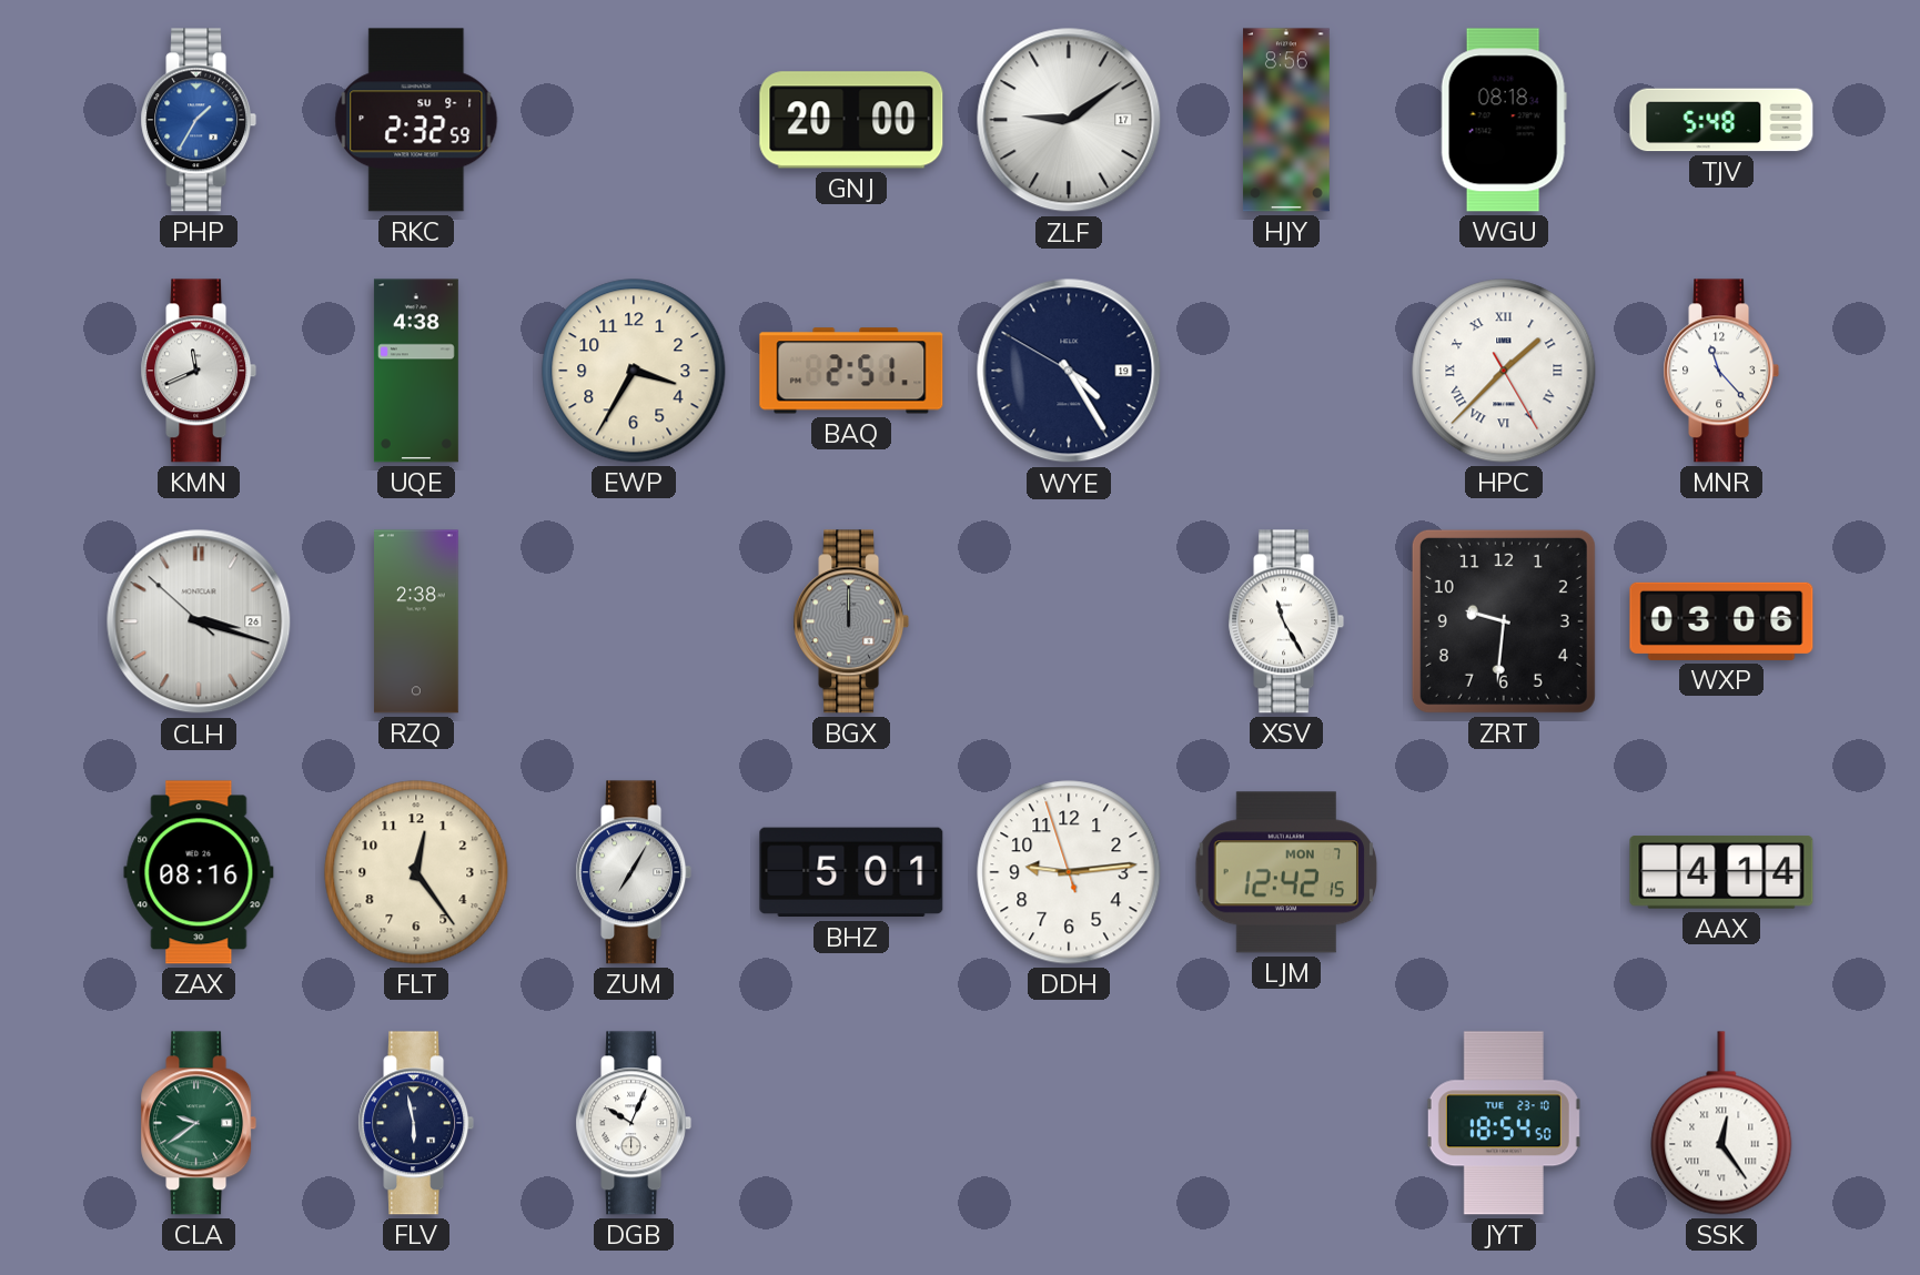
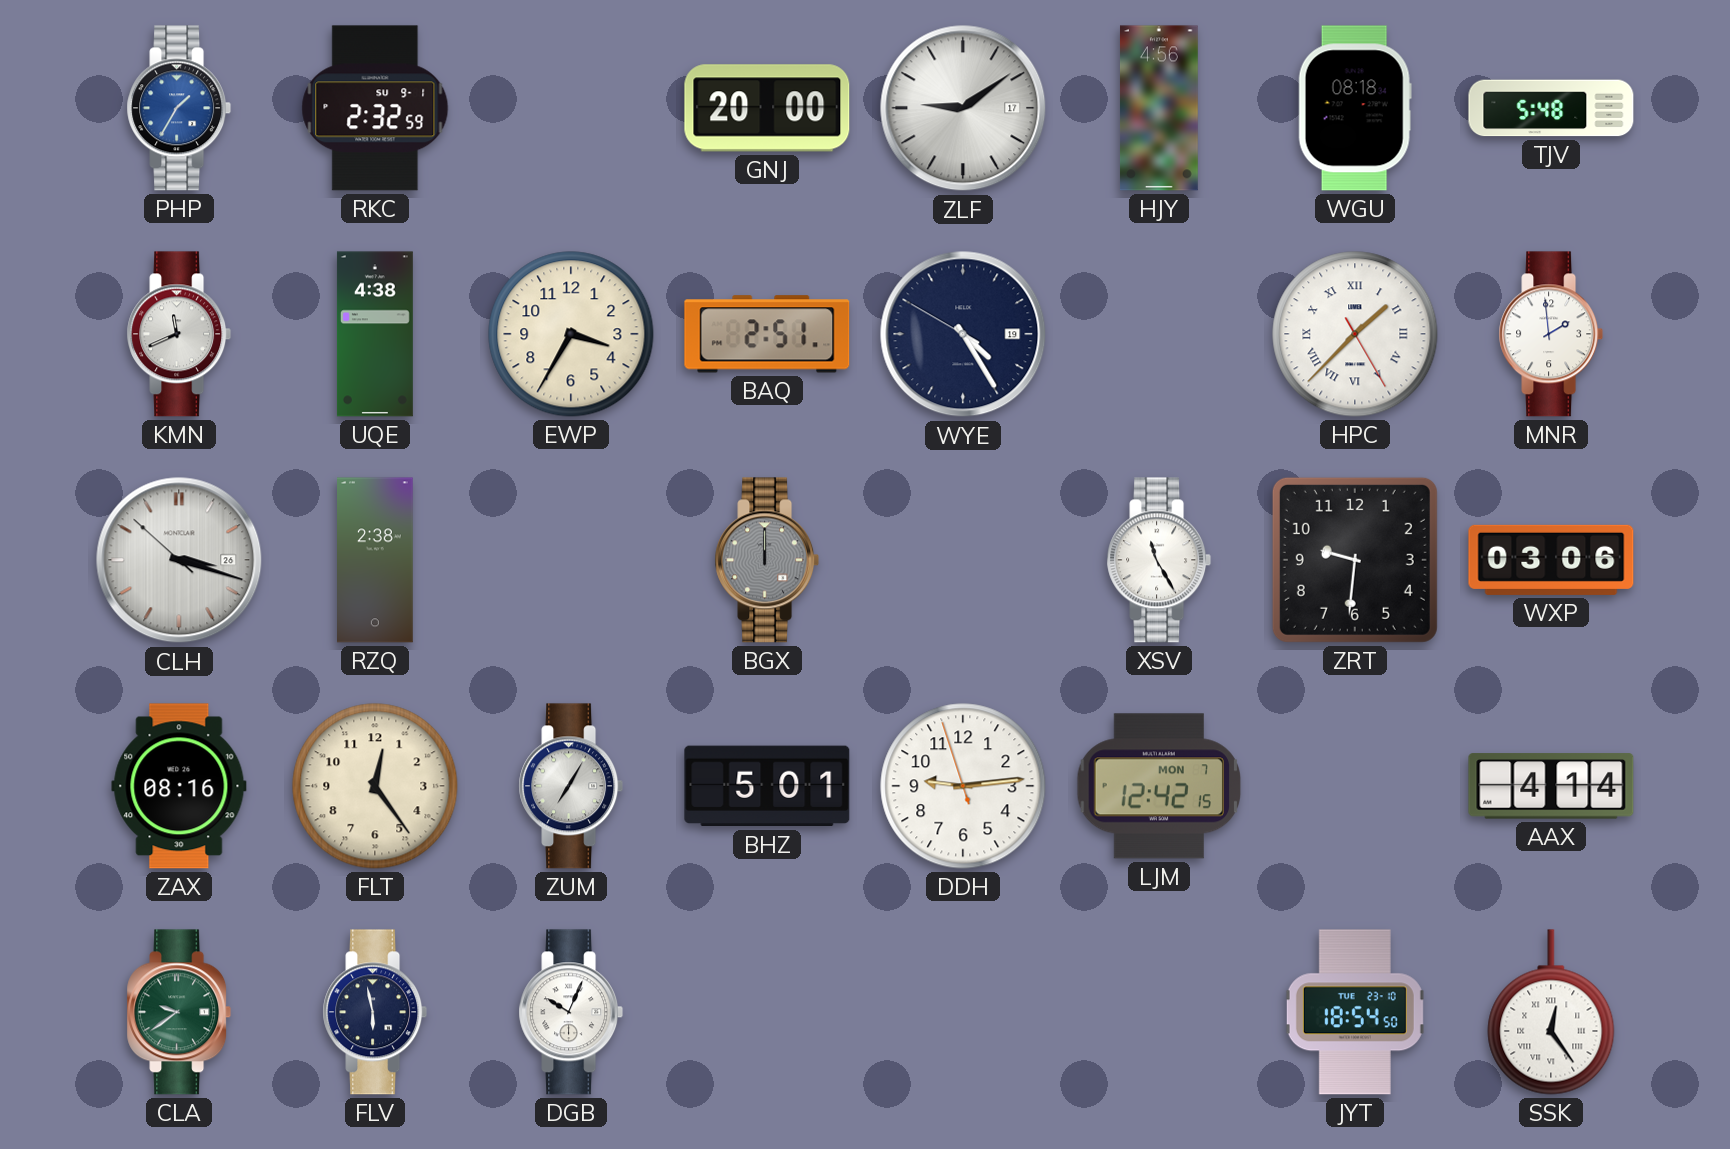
HJY: 8:56 -> 4:56
MNR: 11:23 -> 1:59
